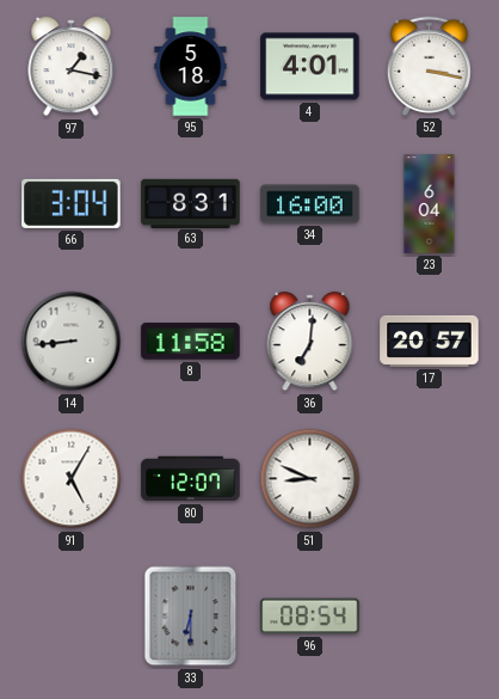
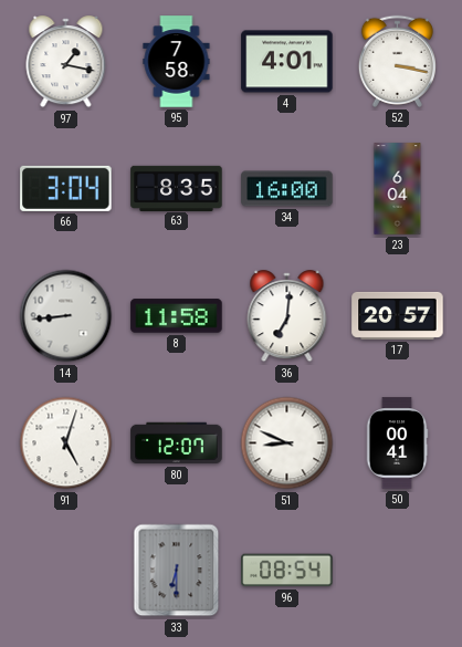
95: 5:18 -> 7:58
63: 8:31 -> 8:35
91: 5:05 -> 5:03
50: none -> 00:41
